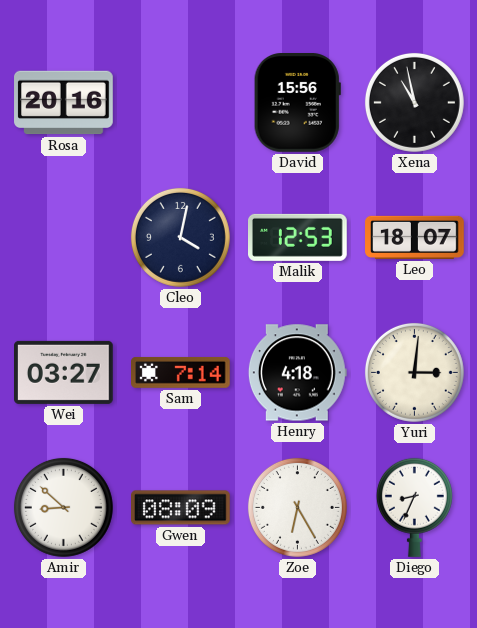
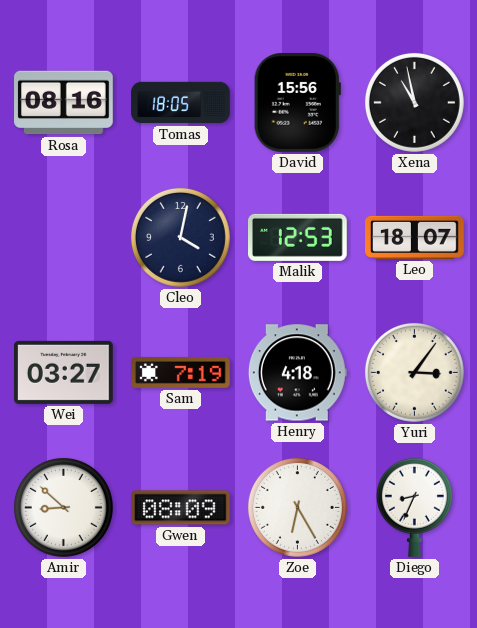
Rosa: 20:16 -> 08:16
Tomas: none -> 18:05
Sam: 7:14 -> 7:19
Yuri: 3:01 -> 3:06
